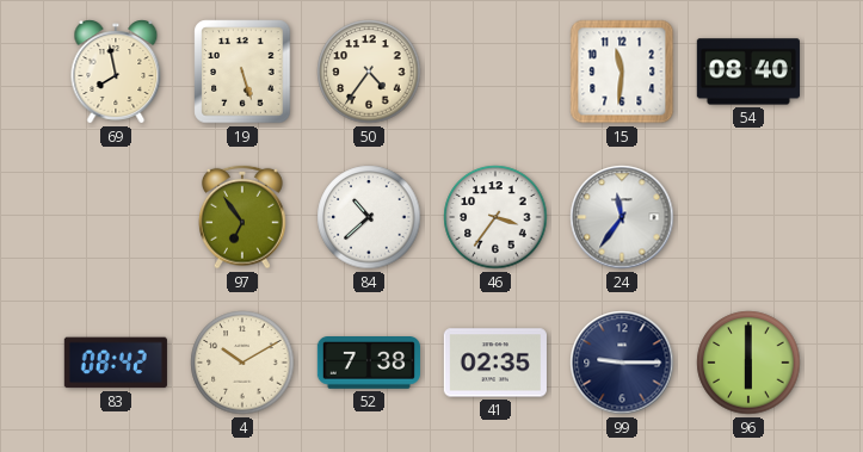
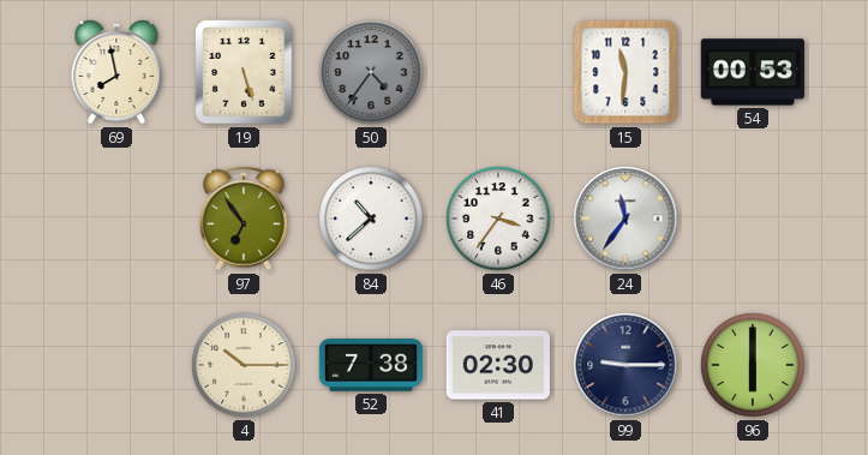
50 dial: cream -> grey
54: 08:40 -> 00:53
83: 08:42 -> none
4: 10:10 -> 10:15
41: 02:35 -> 02:30
